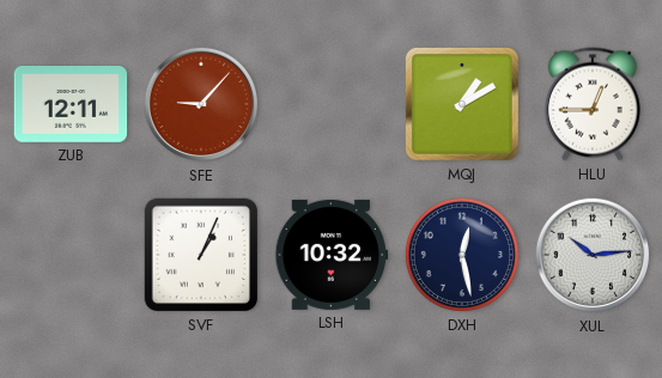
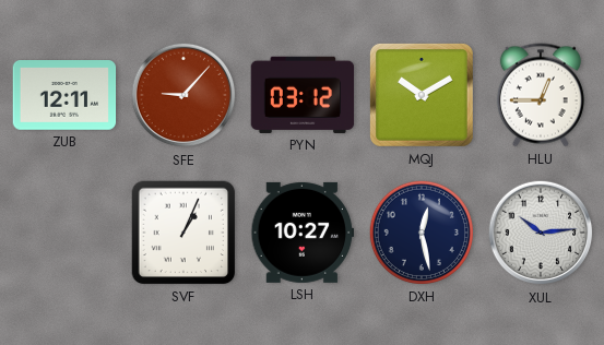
PYN: none -> 03:12
MQJ: 1:10 -> 10:10
LSH: 10:32 -> 10:27
